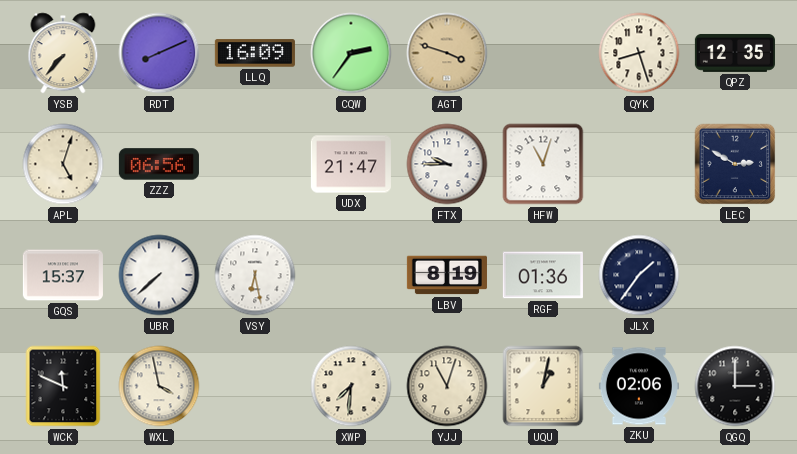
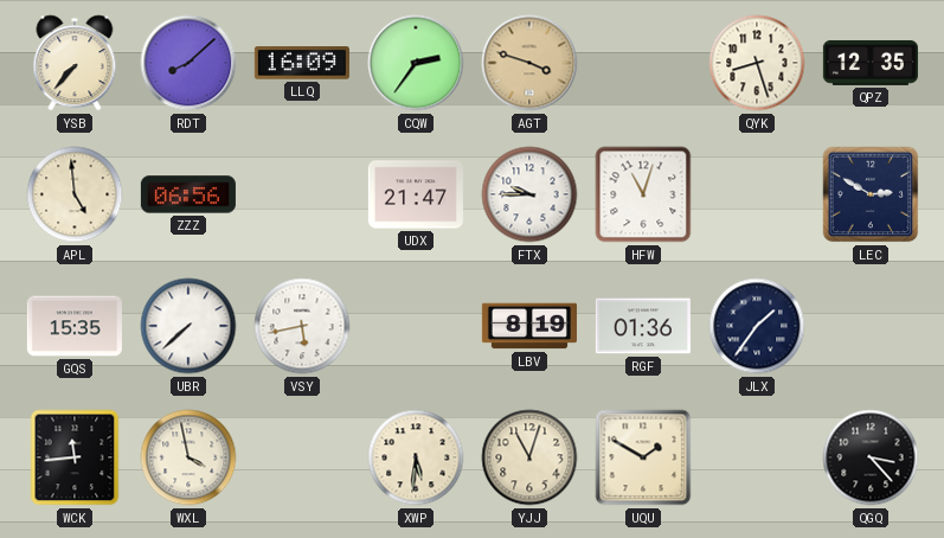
RDT: 8:11 -> 8:08
APL: 5:03 -> 4:59
GQS: 15:37 -> 15:35
VSY: 6:28 -> 5:43
WCK: 11:49 -> 11:44
XWP: 7:31 -> 5:31
UQU: 1:02 -> 1:50
ZKU: 02:06 -> none
QGQ: 3:00 -> 3:23
